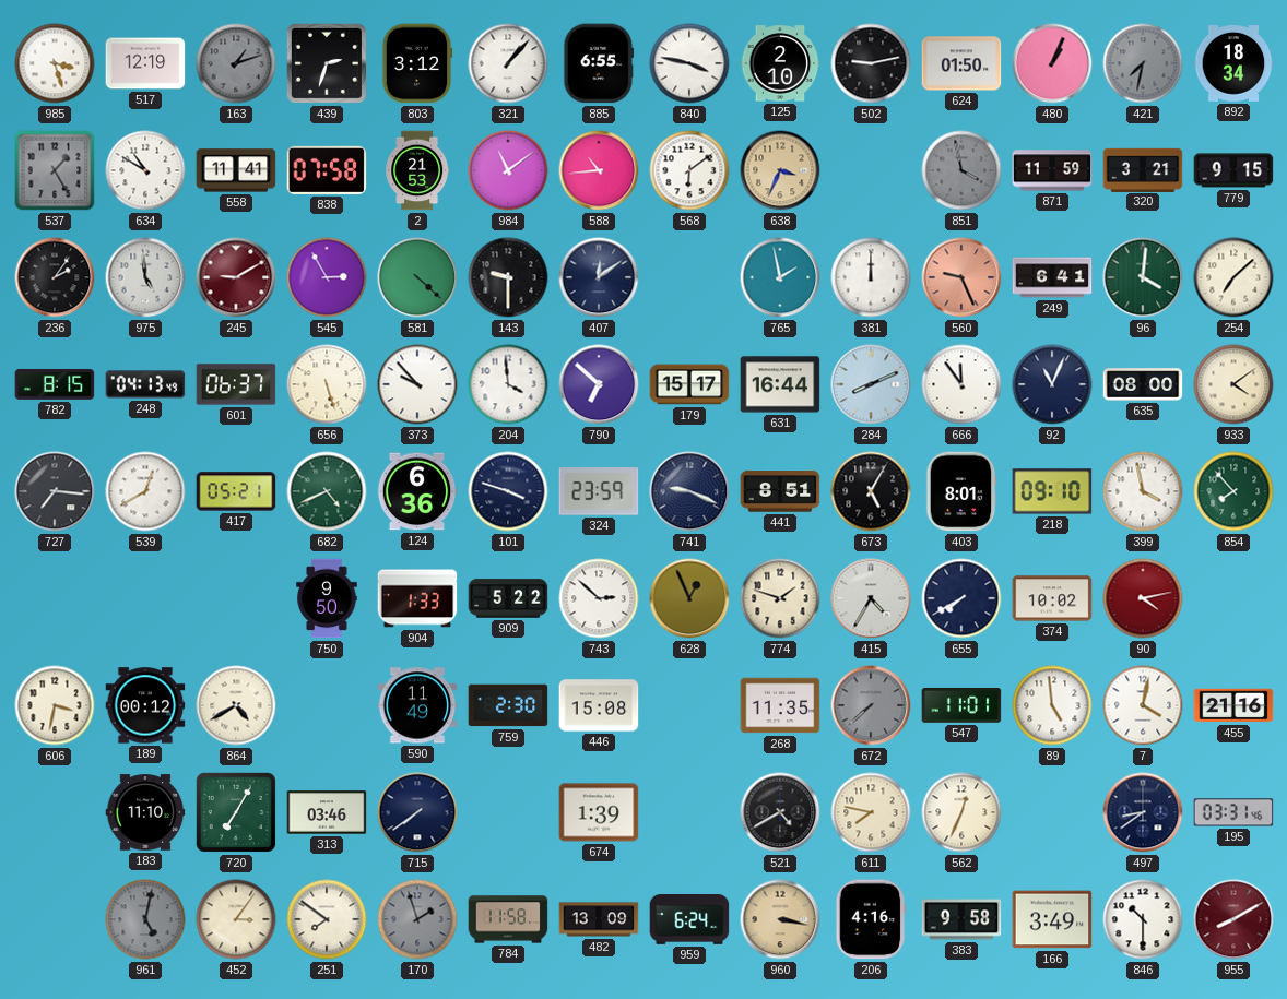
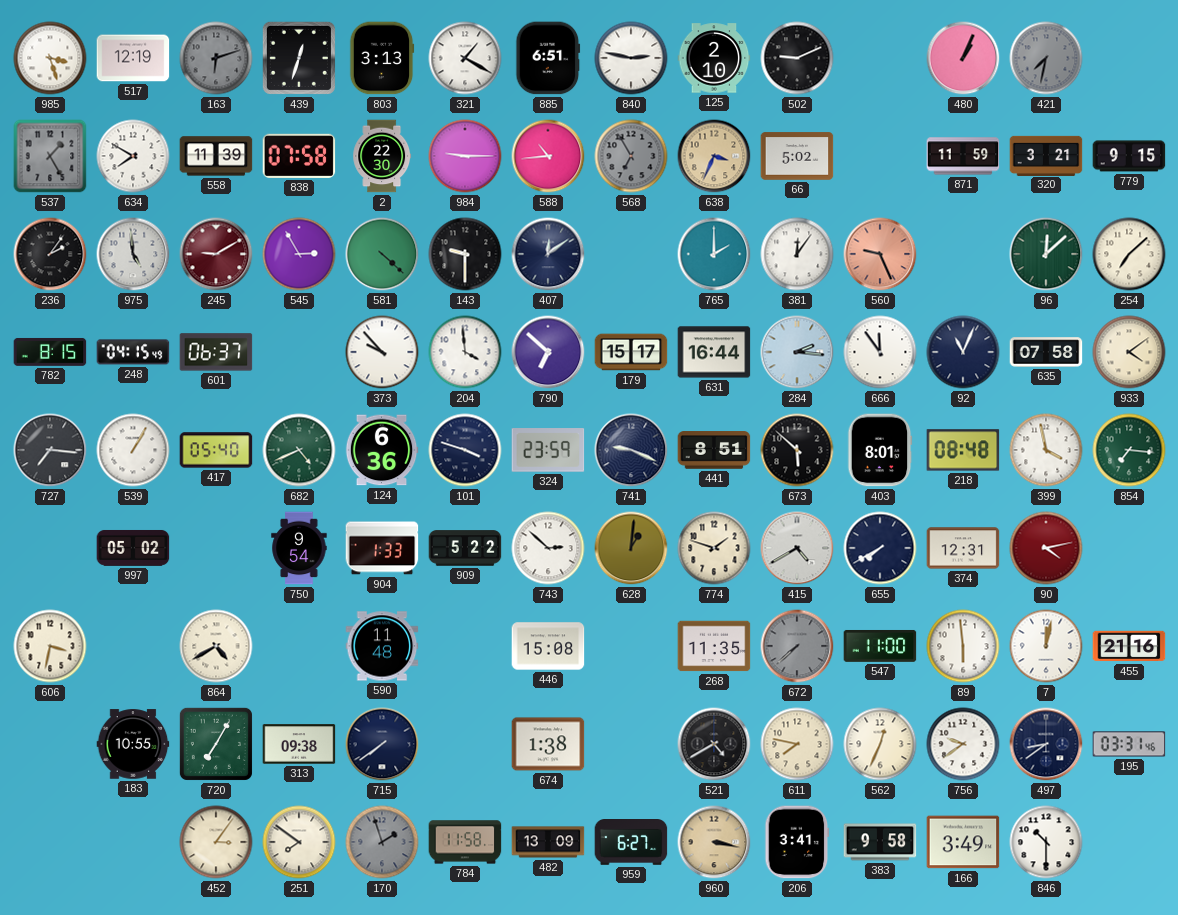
163: 1:12 -> 6:12
439: 2:33 -> 12:33
803: 3:12 -> 3:13
321: 1:07 -> 1:20
885: 6:55 -> 6:51
840: 3:47 -> 2:47
502: 9:13 -> 9:11
624: 01:50 -> none
892: 18:34 -> none
634: 10:50 -> 7:50
558: 11:41 -> 11:39
2: 21:53 -> 22:30
984: 11:09 -> 9:15
568: 6:09 -> 6:55
568 dial: white -> grey
66: none -> 5:02
851: 3:58 -> none
765: 1:58 -> 2:00
381: 12:00 -> 12:06
249: 6:41 -> none
96: 4:01 -> 12:08
248: 04:13 -> 04:15
656: 5:27 -> none
284: 8:11 -> 2:16
635: 08:00 -> 07:58
539: 12:40 -> 1:05
417: 05:21 -> 05:40
673: 5:05 -> 5:52
218: 09:10 -> 08:48
854: 7:53 -> 7:16
997: none -> 05:02
750: 9:50 -> 9:54
628: 12:56 -> 1:01
415: 4:35 -> 4:40
374: 10:02 -> 12:31
189: 00:12 -> none
590: 11:49 -> 11:48
759: 2:30 -> none
547: 11:01 -> 11:00
89: 4:59 -> 5:59
7: 4:02 -> 12:02
183: 11:10 -> 10:55
313: 03:46 -> 09:38
674: 1:39 -> 1:38
756: none -> 9:39
961: 5:02 -> none
959: 6:24 -> 6:27
206: 4:16 -> 3:41
955: 8:10 -> none
